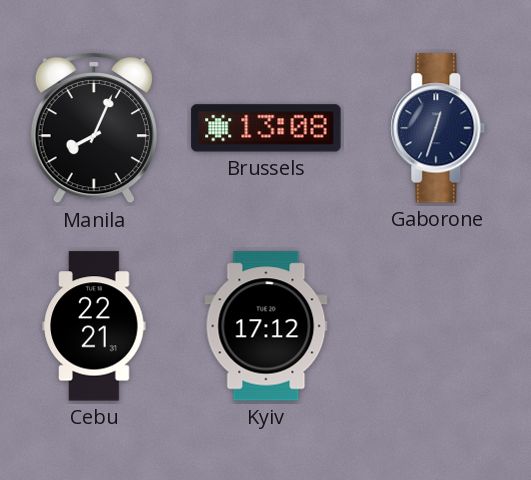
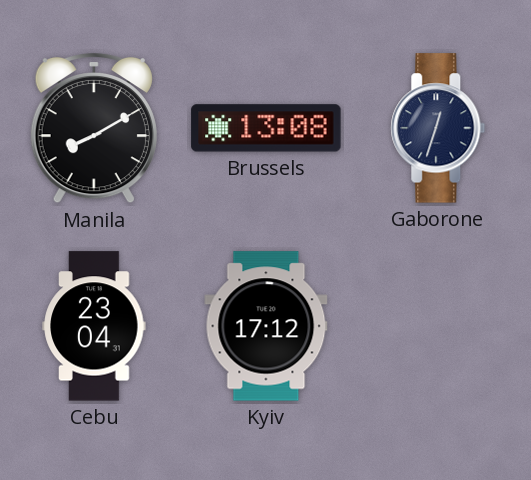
Manila: 8:04 -> 8:10
Cebu: 22:21 -> 23:04
